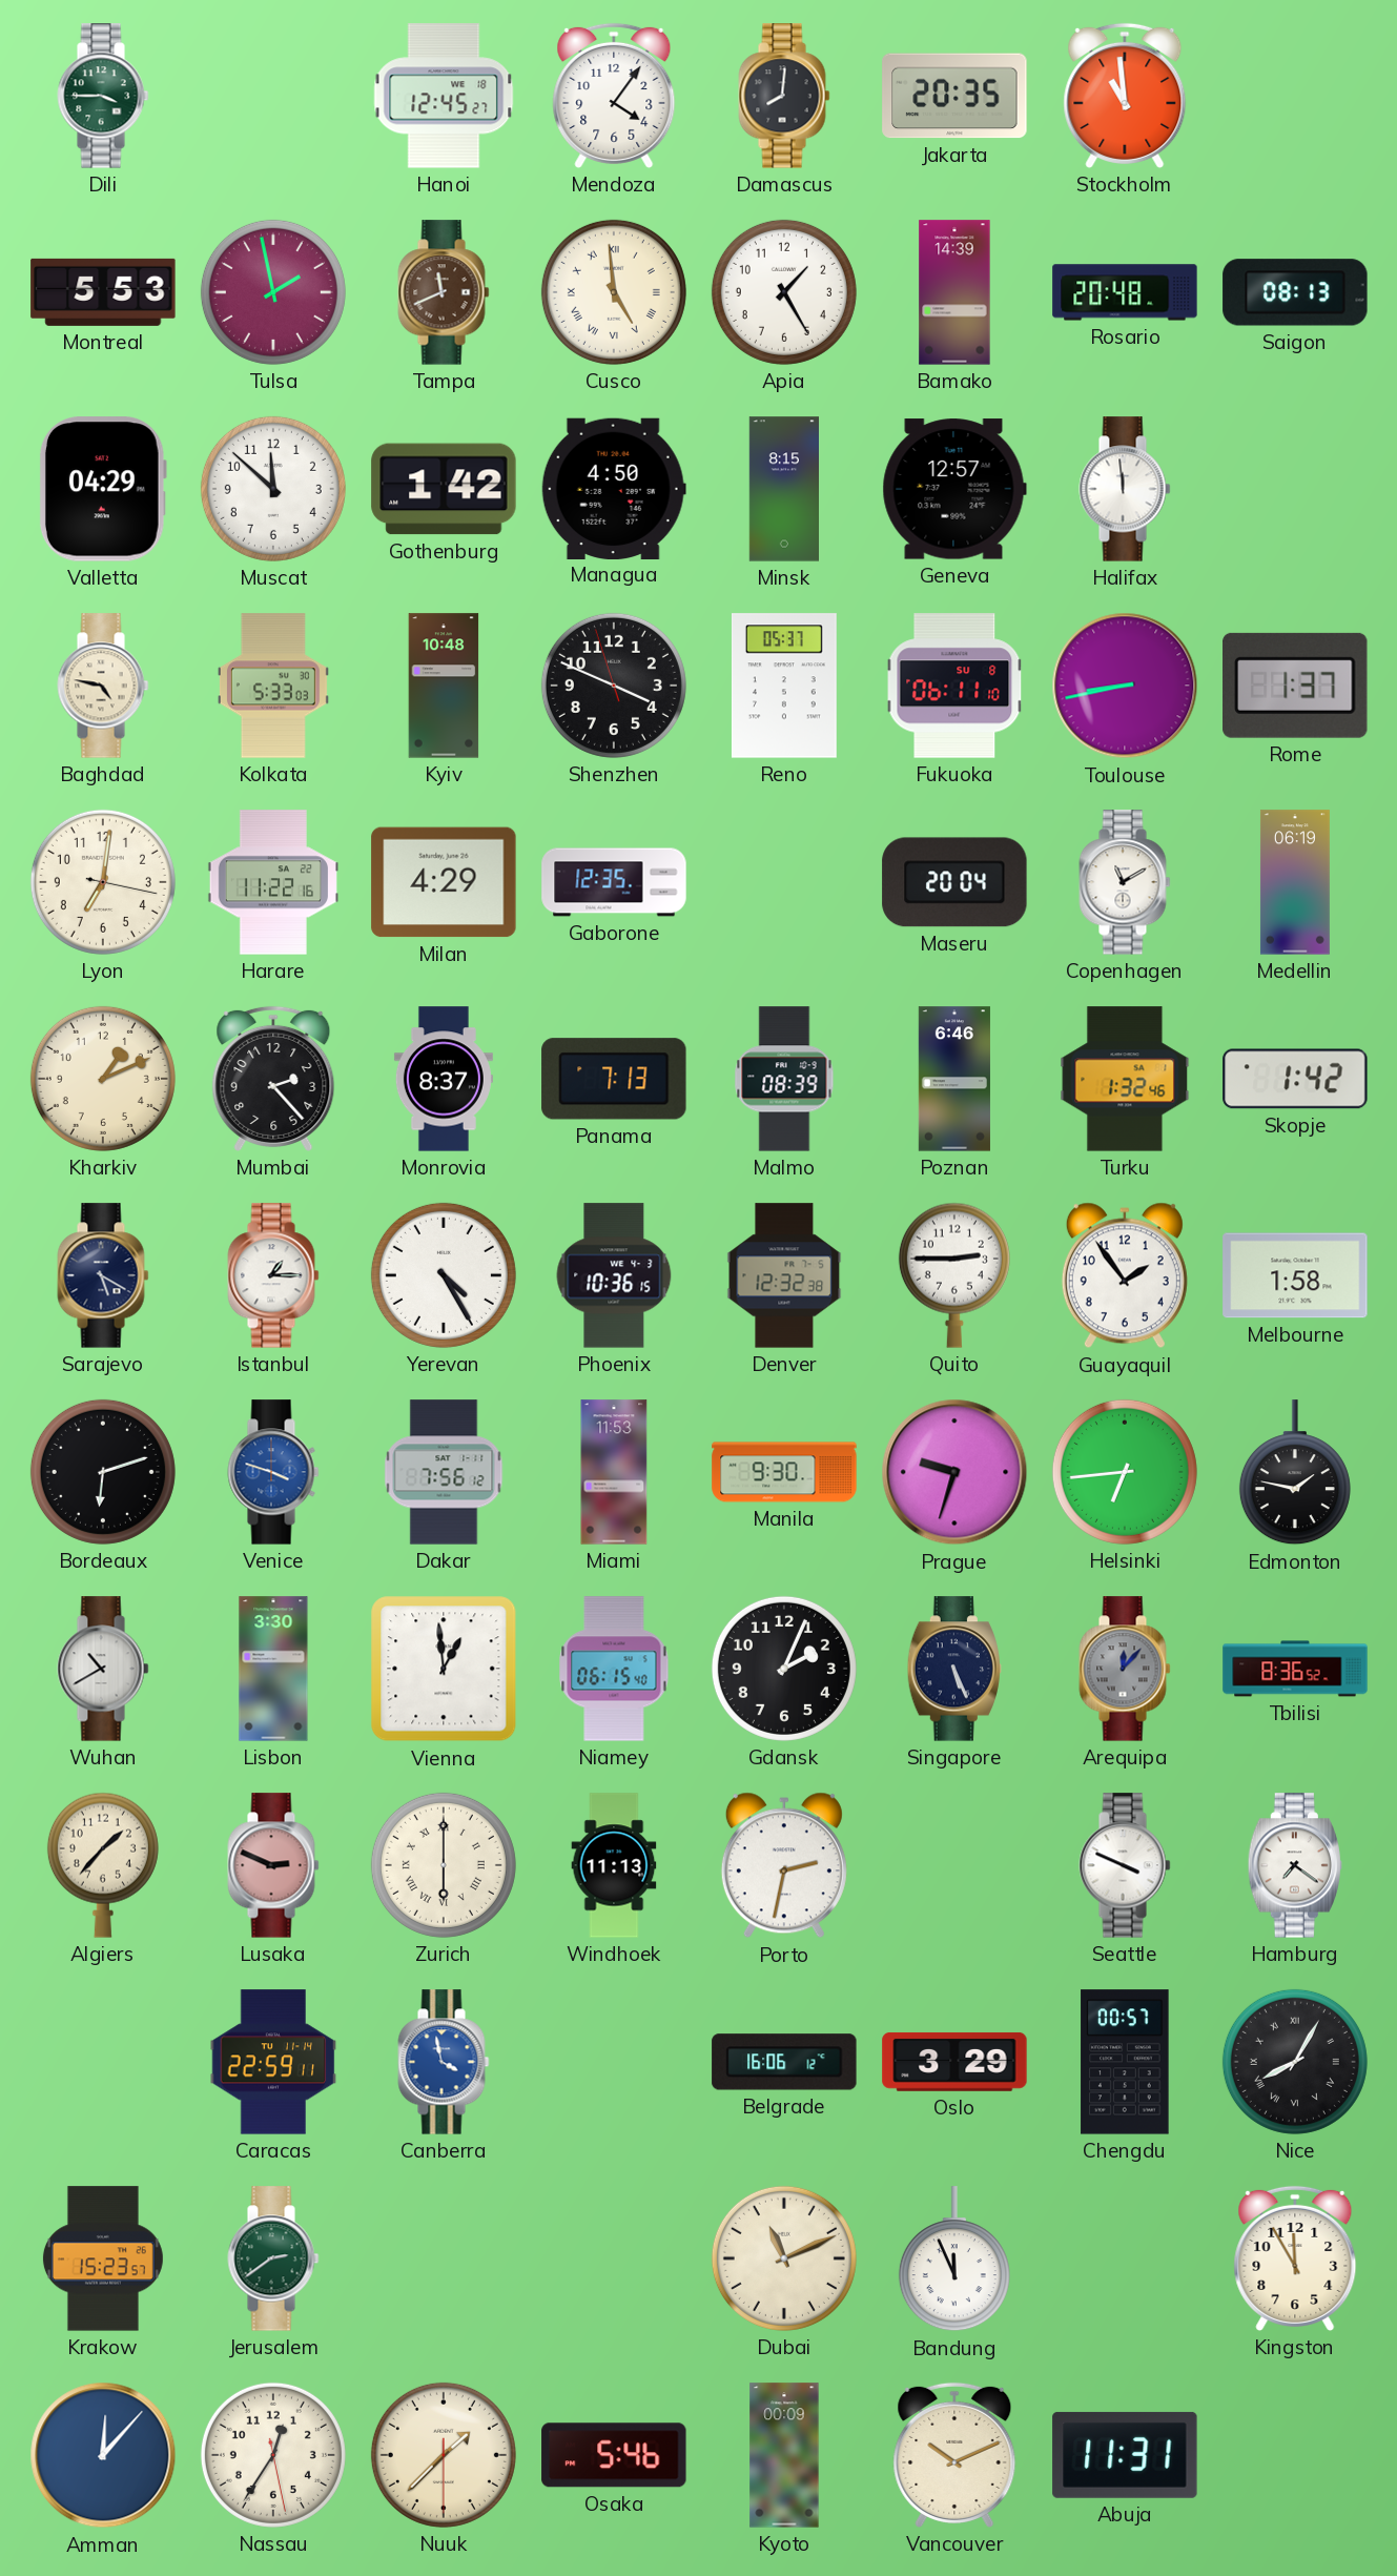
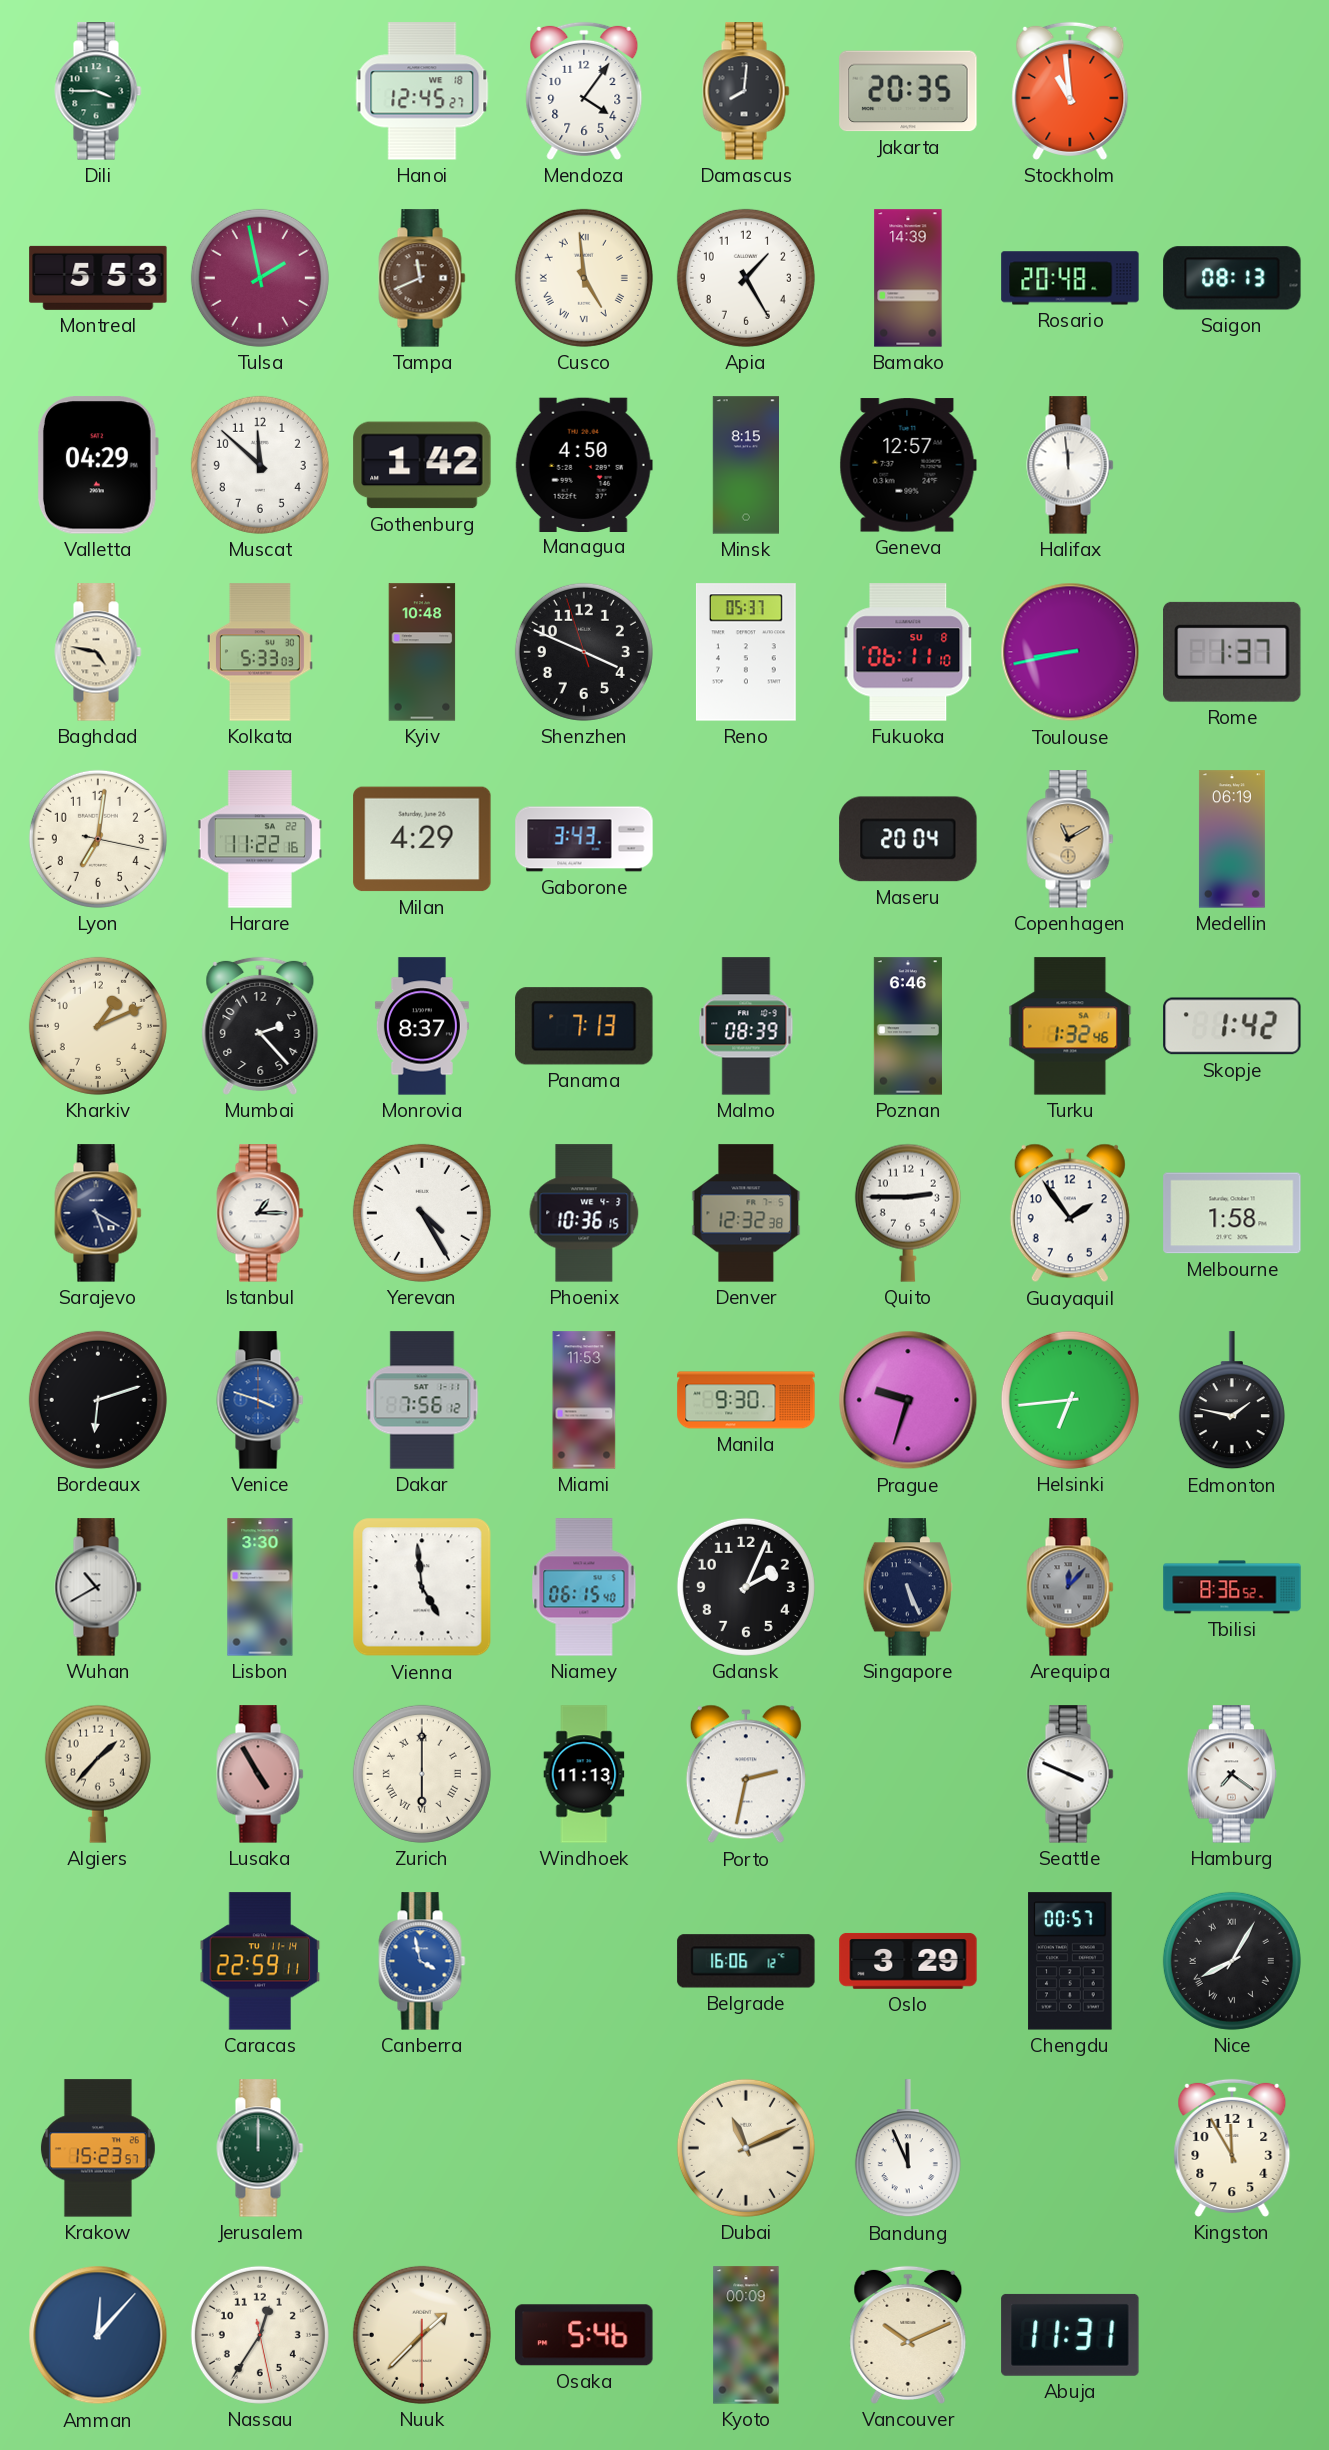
Gaborone: 12:35 -> 3:43
Copenhagen dial: white -> champagne
Vienna: 12:59 -> 4:59
Lusaka: 2:49 -> 4:55
Jerusalem: 2:39 -> 12:00
